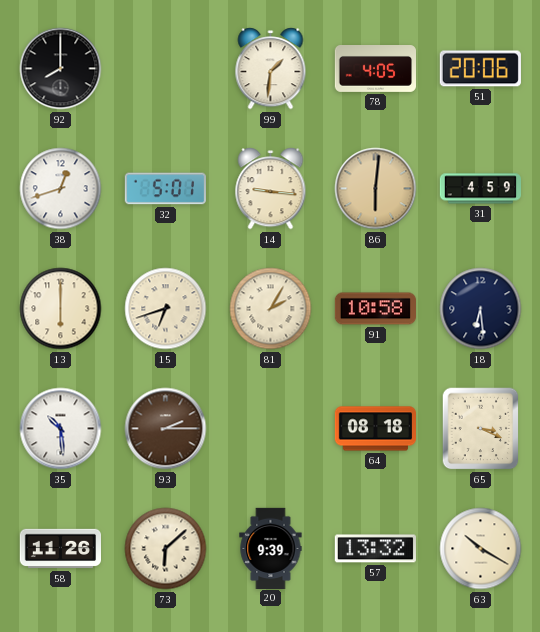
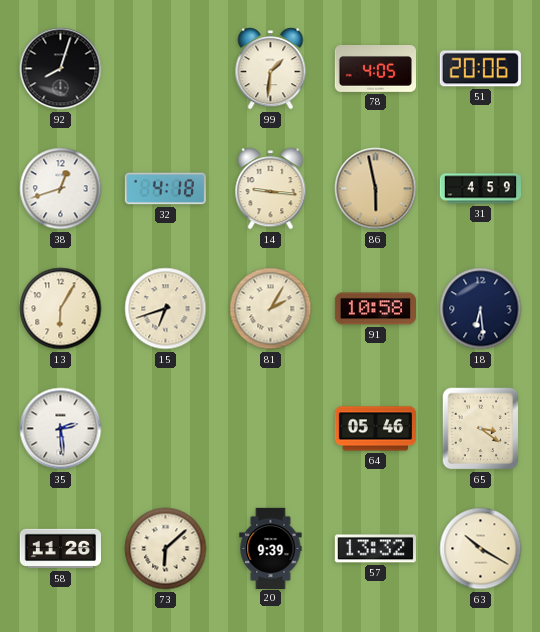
92: 8:00 -> 8:03
32: 5:01 -> 4:18
86: 6:01 -> 5:58
13: 6:00 -> 6:05
35: 10:29 -> 2:29
93: 2:15 -> none
64: 08:18 -> 05:46
65: 3:19 -> 3:21
